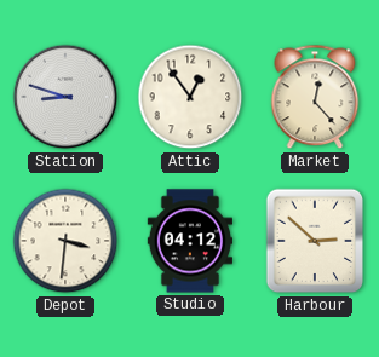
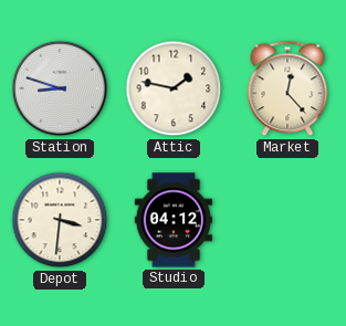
Attic: 12:54 -> 1:47
Harbour: 2:52 -> none
